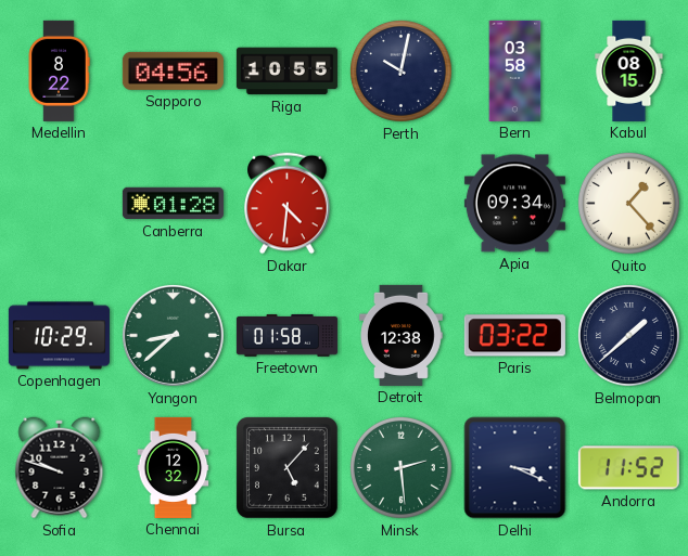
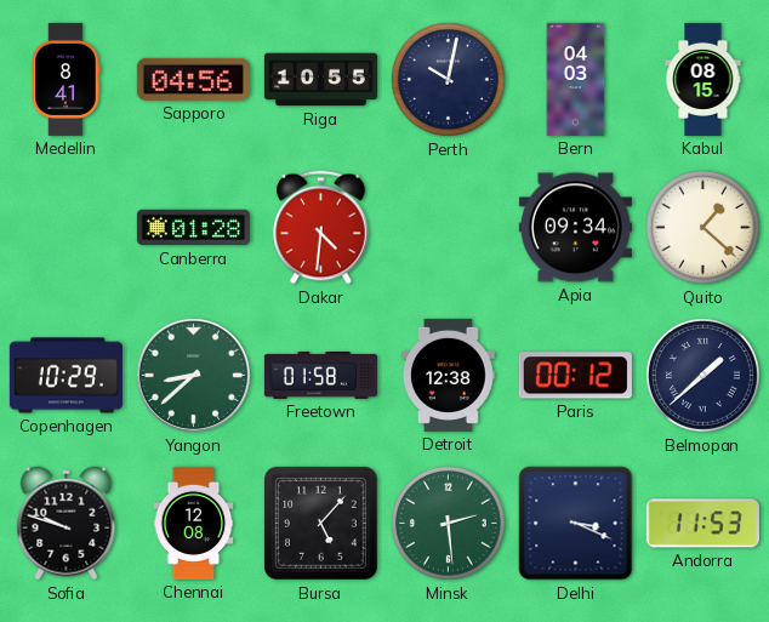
Medellin: 8:22 -> 8:41
Bern: 03:58 -> 04:03
Quito: 1:23 -> 1:22
Paris: 03:22 -> 00:12
Chennai: 12:32 -> 12:08
Andorra: 11:52 -> 11:53
